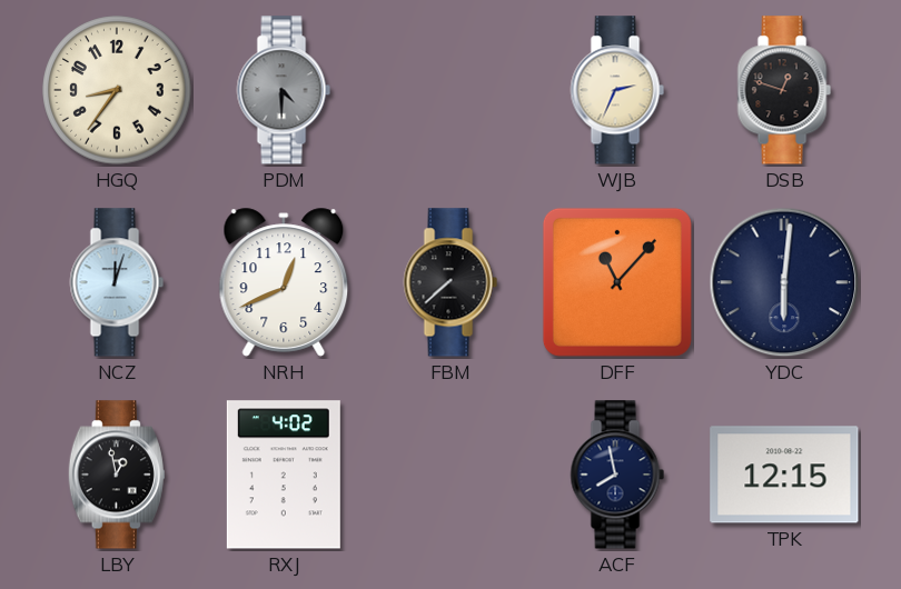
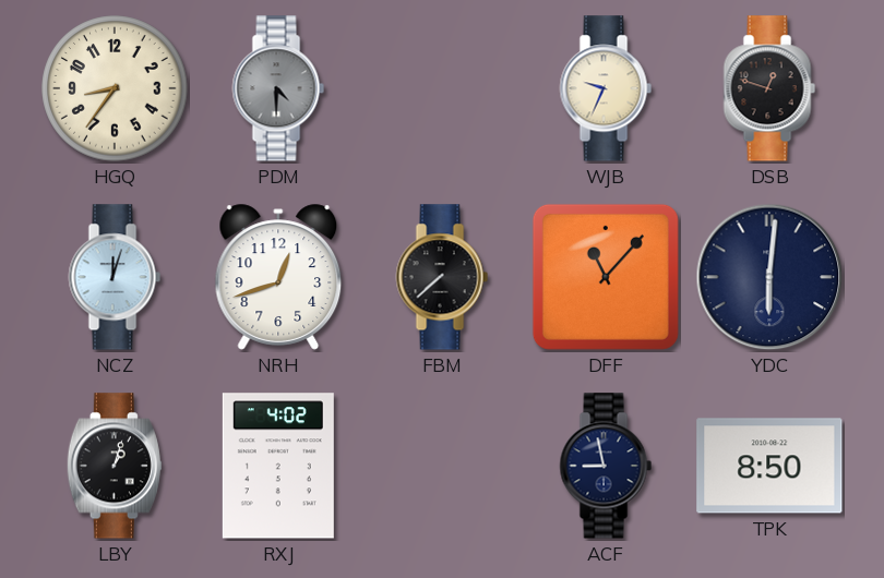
WJB: 2:34 -> 9:34
NRH: 12:41 -> 12:42
LBY: 12:58 -> 1:03
ACF: 7:58 -> 8:58
TPK: 12:15 -> 8:50
